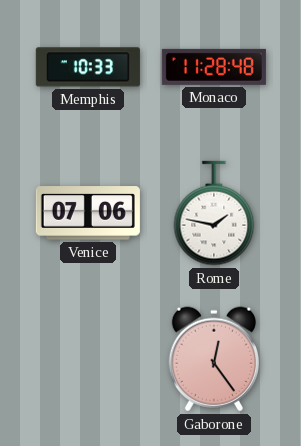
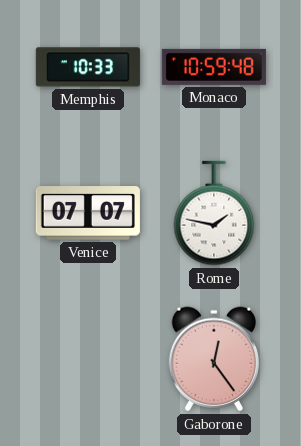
Monaco: 11:28 -> 10:59
Venice: 07:06 -> 07:07
